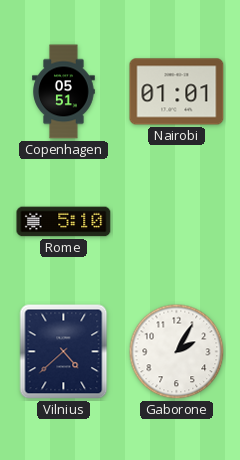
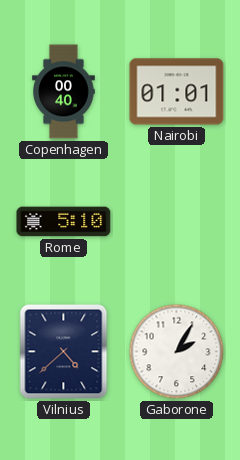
Copenhagen: 05:51 -> 00:40
